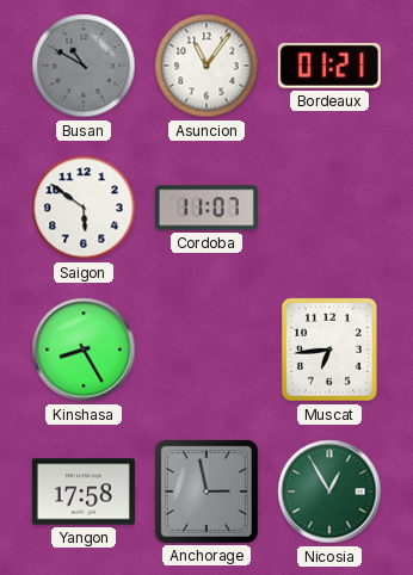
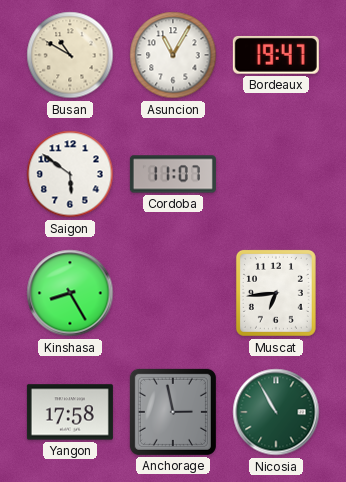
Busan dial: grey -> cream
Asuncion: 11:06 -> 11:05
Bordeaux: 01:21 -> 19:47
Nicosia: 12:55 -> 10:55
